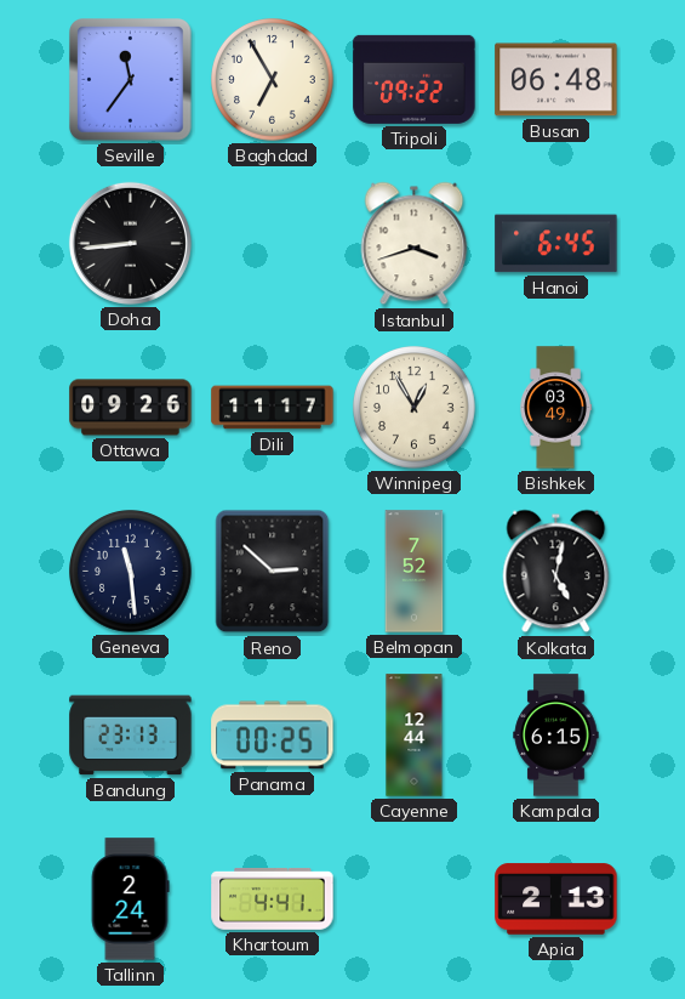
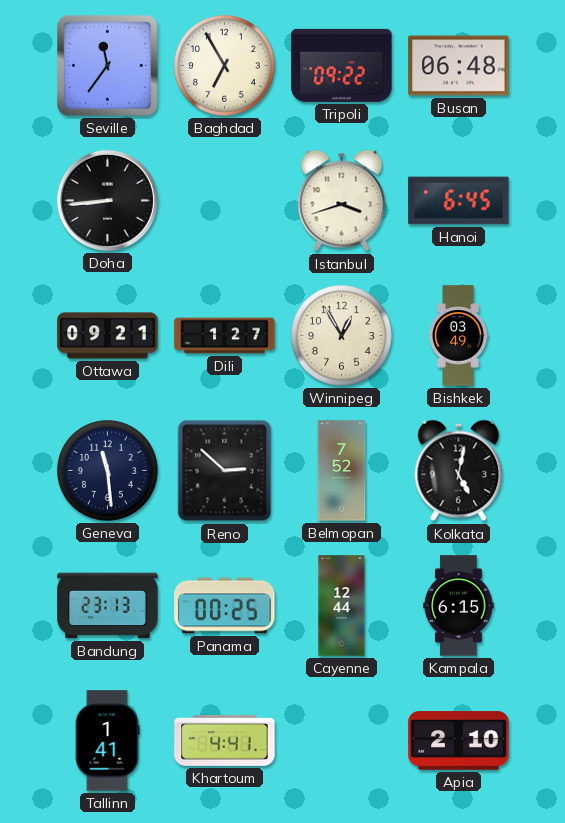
Ottawa: 09:26 -> 09:21
Dili: 11:17 -> 1:27
Tallinn: 2:24 -> 1:41
Apia: 2:13 -> 2:10
